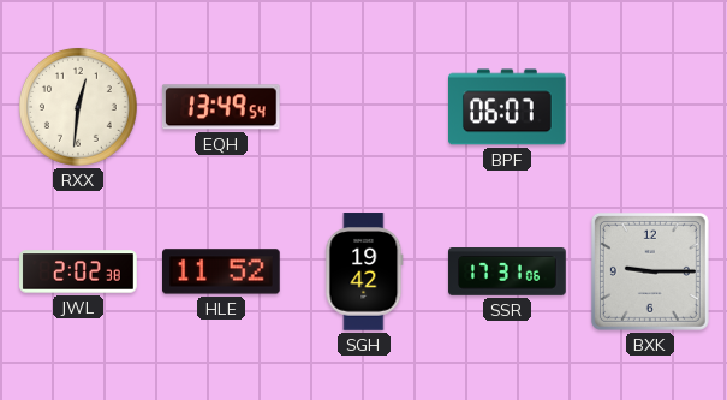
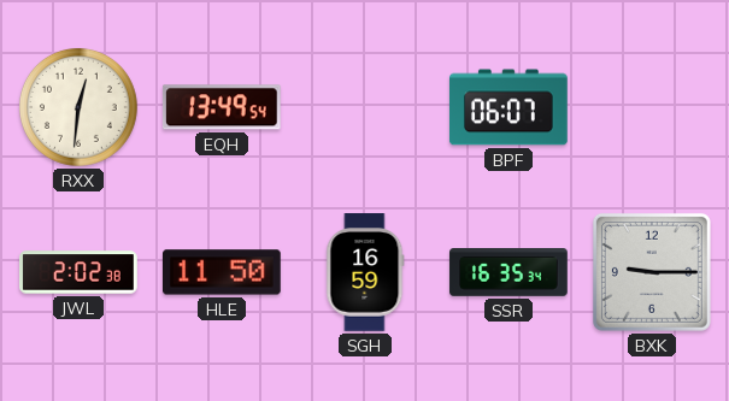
HLE: 11:52 -> 11:50
SGH: 19:42 -> 16:59
SSR: 17:31 -> 16:35
